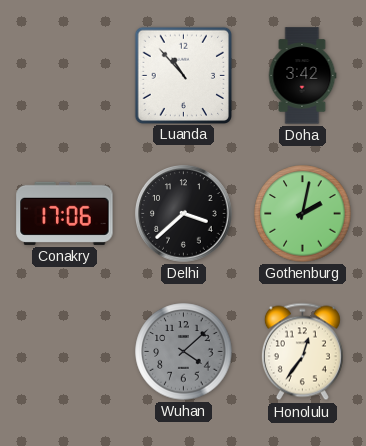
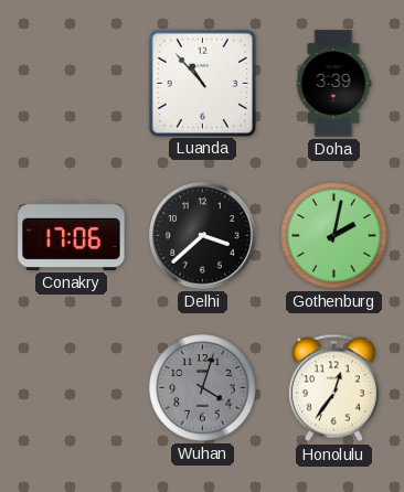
Doha: 3:42 -> 3:39
Wuhan: 4:08 -> 4:03
